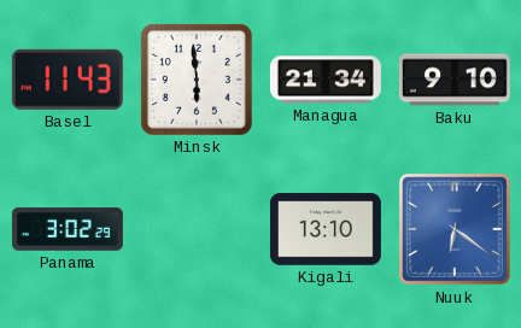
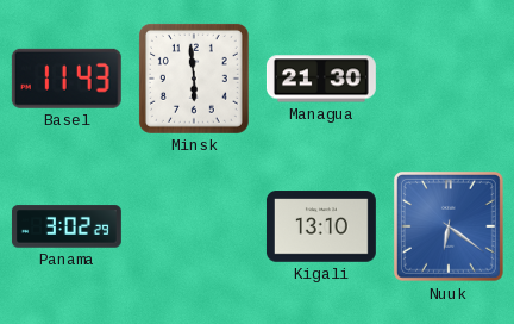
Managua: 21:34 -> 21:30
Baku: 9:10 -> none
